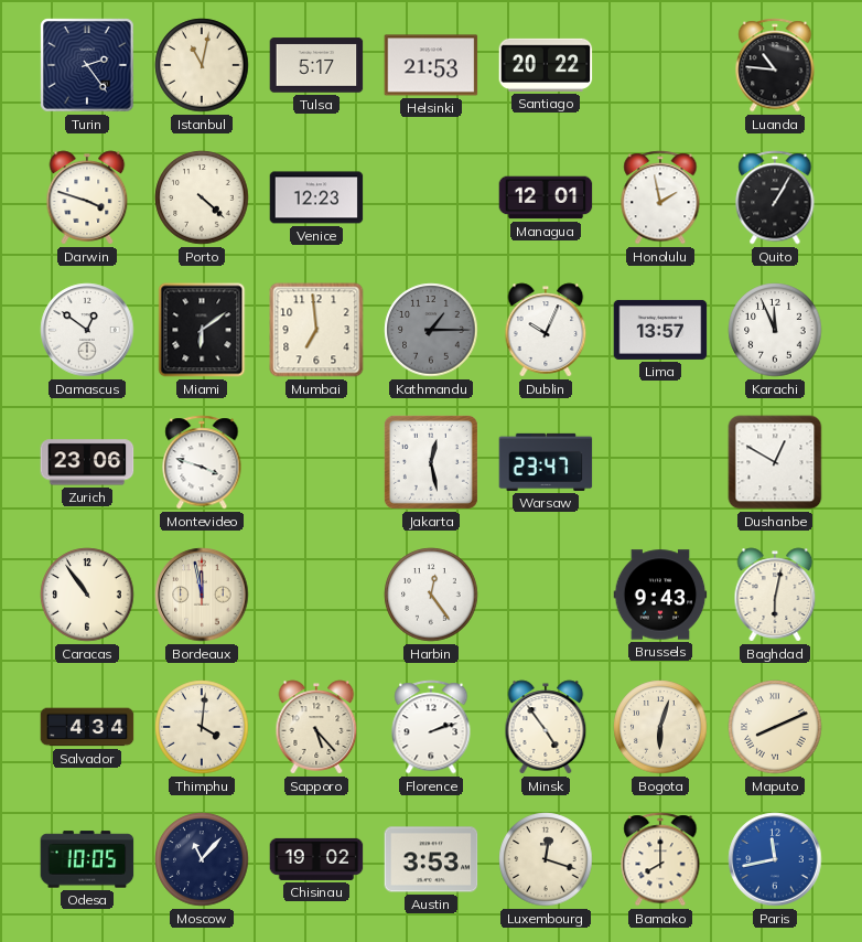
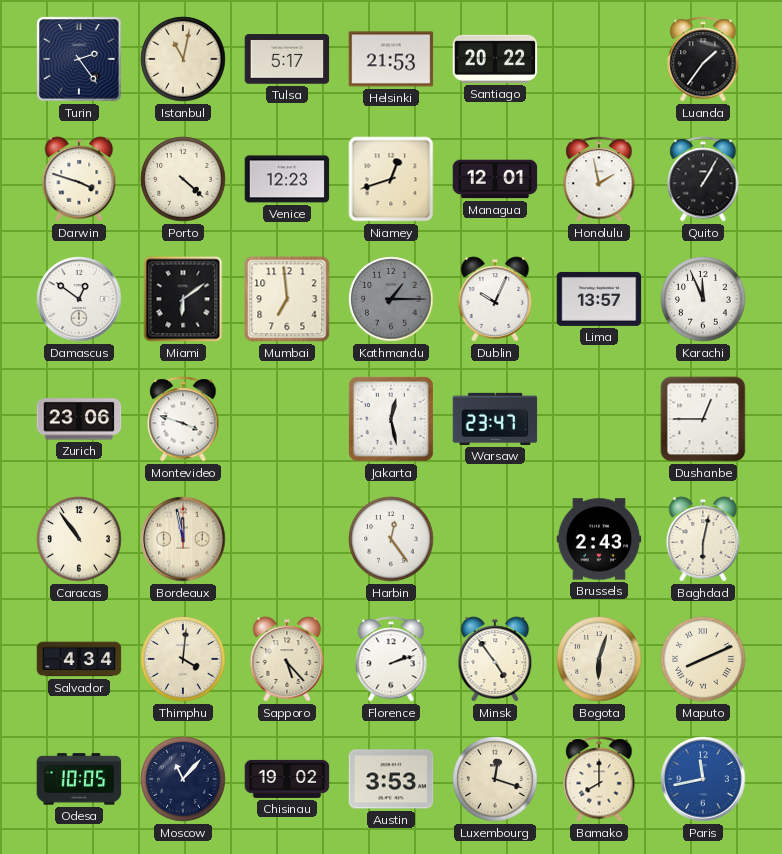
Luanda: 10:46 -> 1:36
Niamey: none -> 12:42
Dushanbe: 12:50 -> 12:45
Brussels: 9:43 -> 2:43
